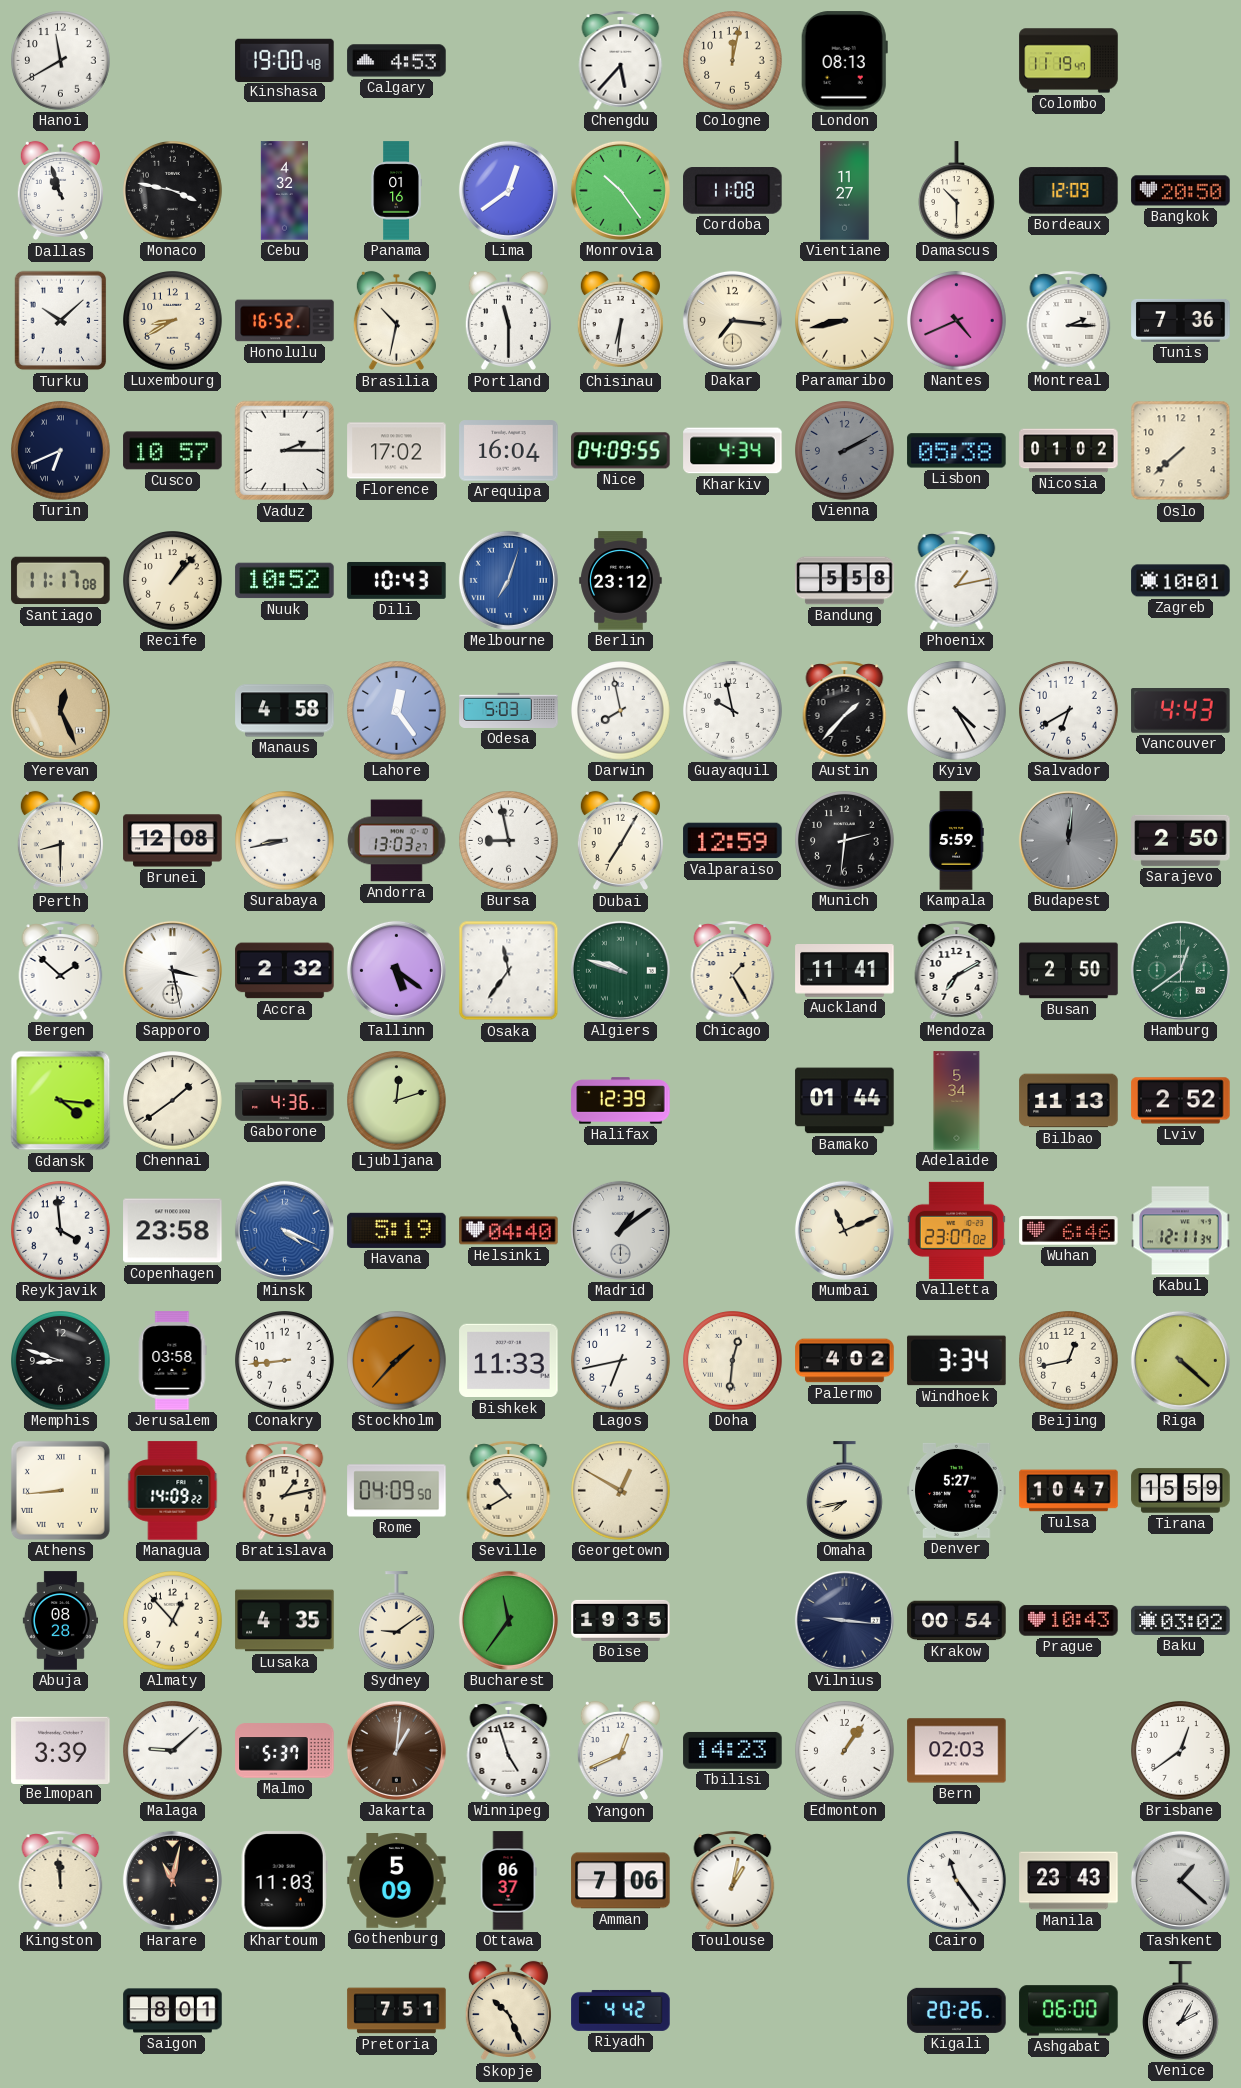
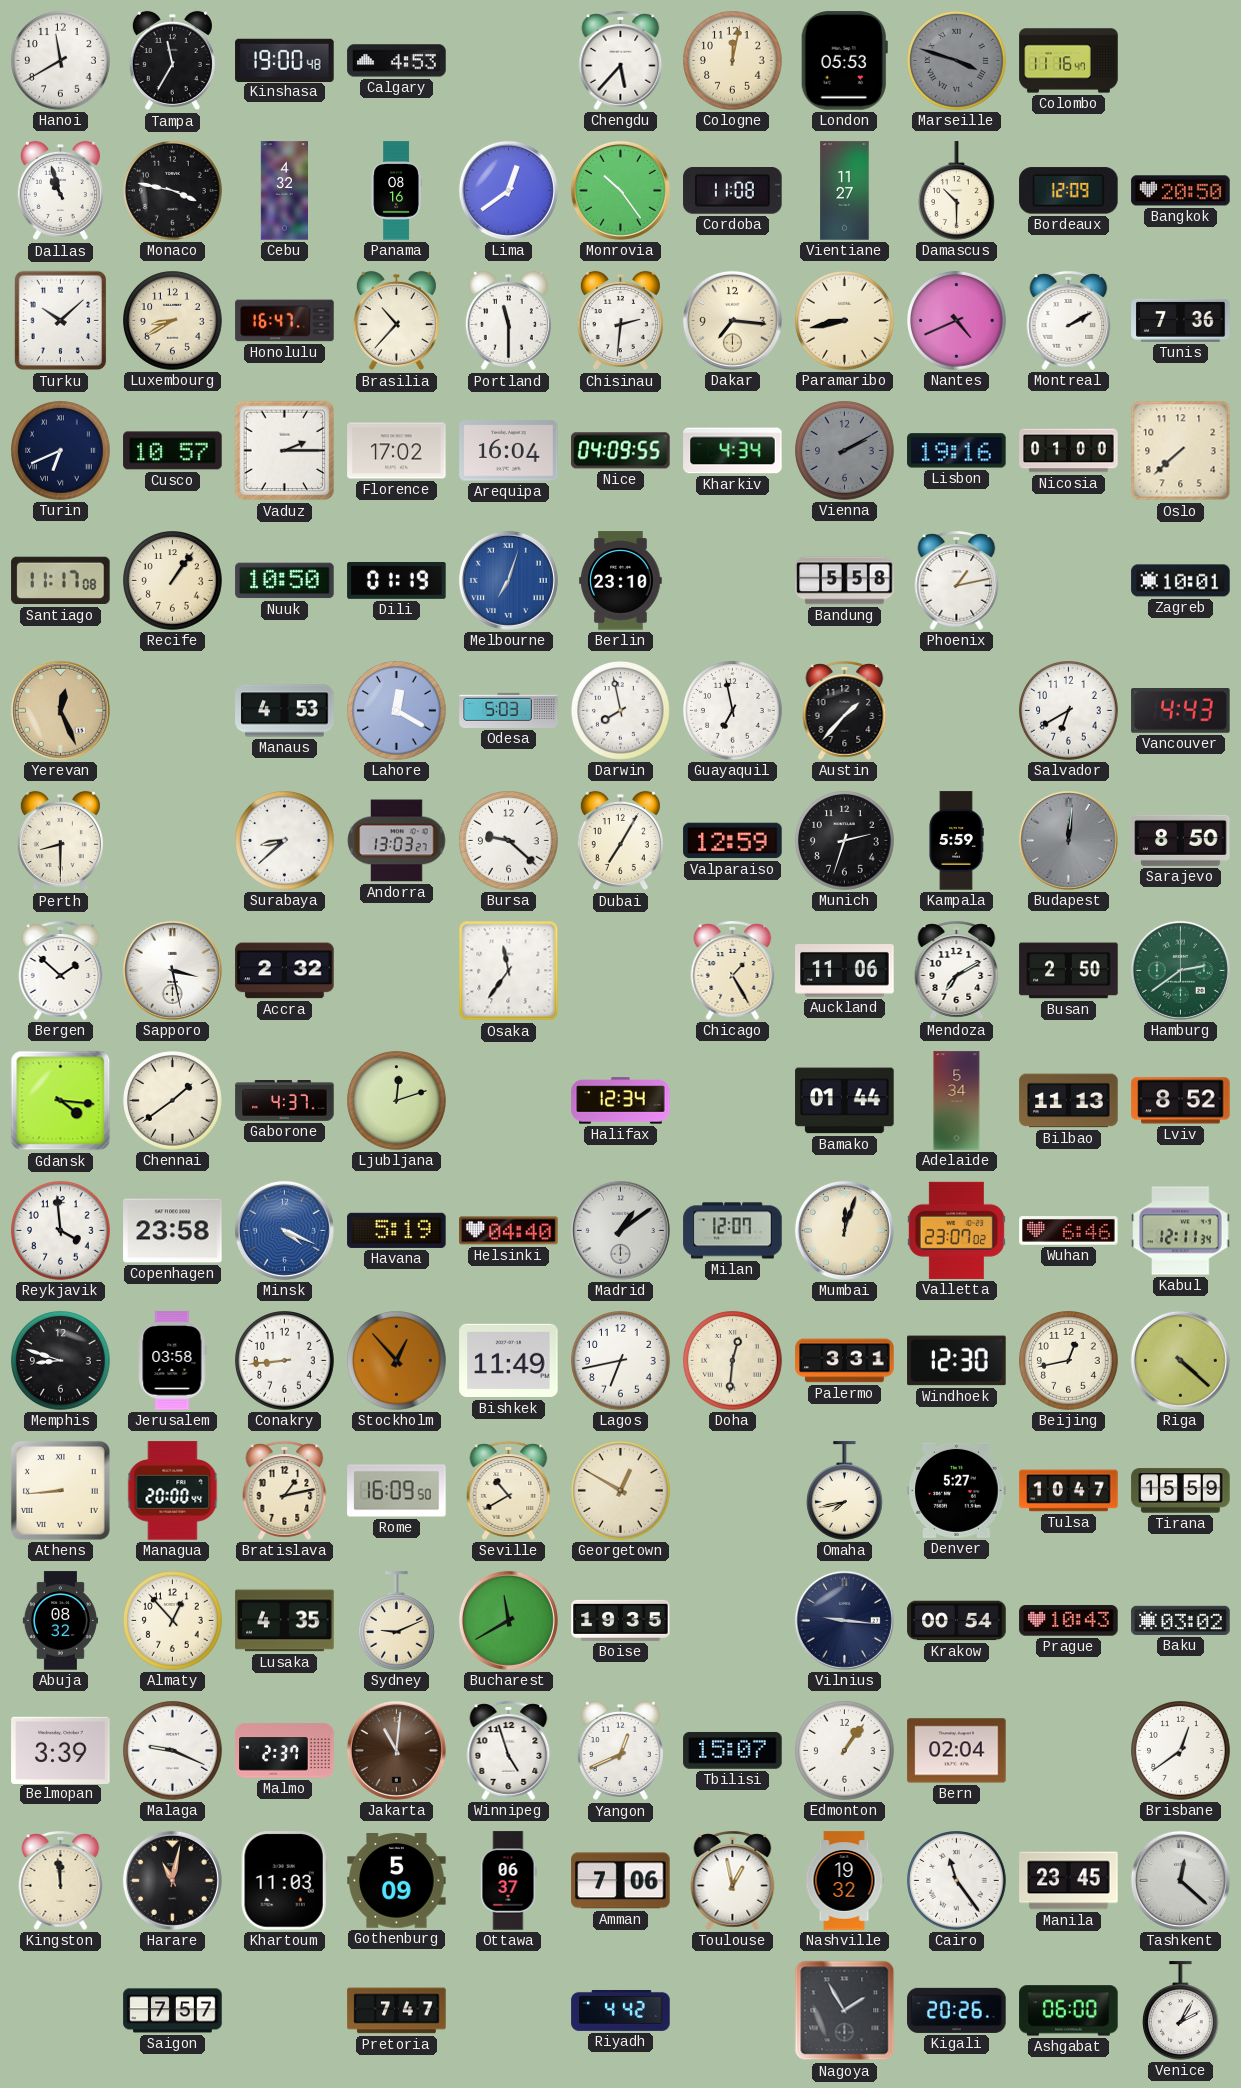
Tampa: none -> 11:35
London: 08:13 -> 05:53
Marseille: none -> 3:48
Colombo: 11:19 -> 11:16
Panama: 01:16 -> 08:16
Honolulu: 16:52 -> 16:47
Brasilia: 10:32 -> 10:37
Chisinau: 6:31 -> 2:31
Montreal: 2:15 -> 2:10
Lisbon: 05:38 -> 19:16
Nicosia: 01:02 -> 01:00
Recife: 1:07 -> 1:06
Nuuk: 10:52 -> 10:50
Dili: 10:43 -> 01:19
Berlin: 23:12 -> 23:10
Manaus: 4:58 -> 4:53
Lahore: 12:24 -> 12:20
Guayaquil: 9:58 -> 6:58
Kyiv: 4:25 -> none
Brunei: 12:08 -> none
Surabaya: 8:43 -> 8:38
Bursa: 8:58 -> 9:22
Munich: 2:31 -> 2:33
Sarajevo: 2:50 -> 8:50
Tallinn: 5:21 -> none
Algiers: 9:48 -> none
Auckland: 11:41 -> 11:06
Hamburg: 12:39 -> 2:39
Gaborone: 4:36 -> 4:37
Halifax: 12:39 -> 12:34
Lviv: 2:52 -> 8:52
Milan: none -> 12:07
Mumbai: 11:11 -> 12:03
Stockholm: 1:37 -> 12:53
Bishkek: 11:33 -> 11:49
Palermo: 4:02 -> 3:31
Windhoek: 3:34 -> 12:30
Managua: 14:09 -> 20:00
Rome: 04:09 -> 16:09
Abuja: 08:28 -> 08:32
Sydney: 9:09 -> 9:11
Bucharest: 11:36 -> 11:40
Malaga: 9:08 -> 9:19
Malmo: 5:37 -> 2:37
Jakarta: 1:01 -> 11:01
Tbilisi: 14:23 -> 15:07
Bern: 02:03 -> 02:04
Toulouse: 1:02 -> 12:58
Nashville: none -> 19:32
Manila: 23:43 -> 23:45
Tashkent: 1:22 -> 12:22
Saigon: 8:01 -> 7:57
Pretoria: 7:51 -> 7:47
Skopje: 10:26 -> none
Nagoya: none -> 1:55
